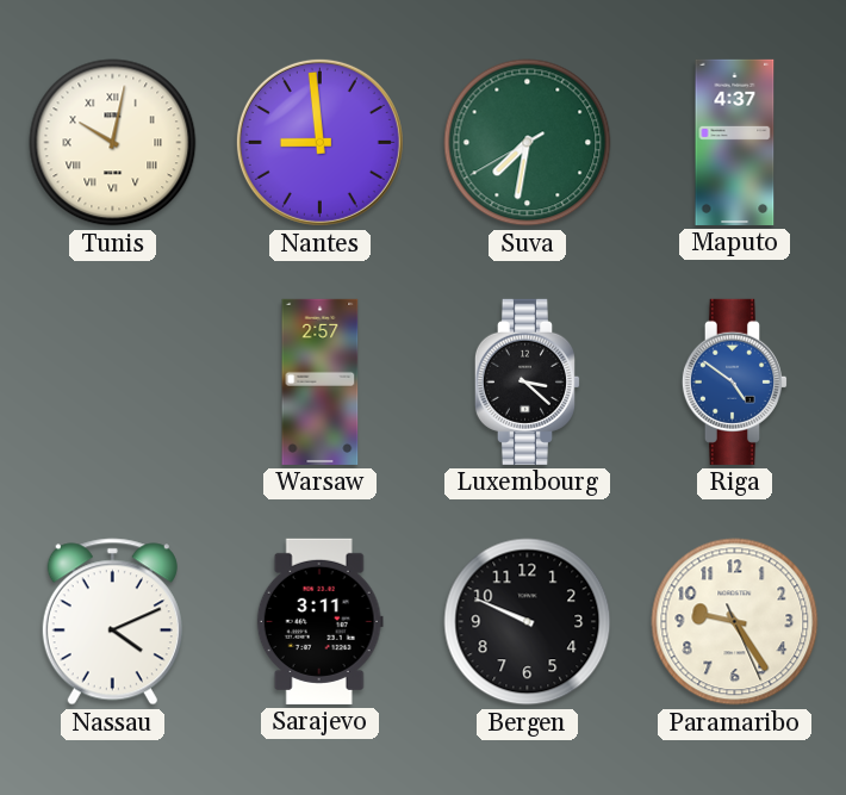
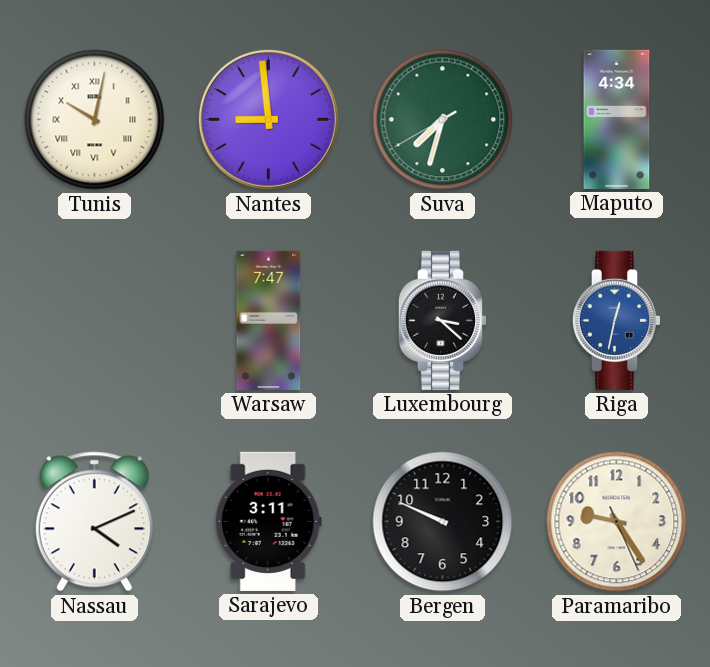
Suva: 7:31 -> 7:32
Maputo: 4:37 -> 4:34
Warsaw: 2:57 -> 7:47
Riga: 4:51 -> 12:32
